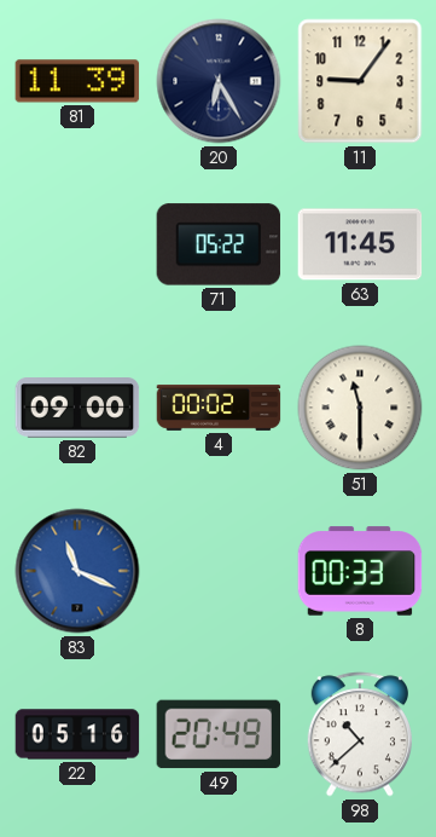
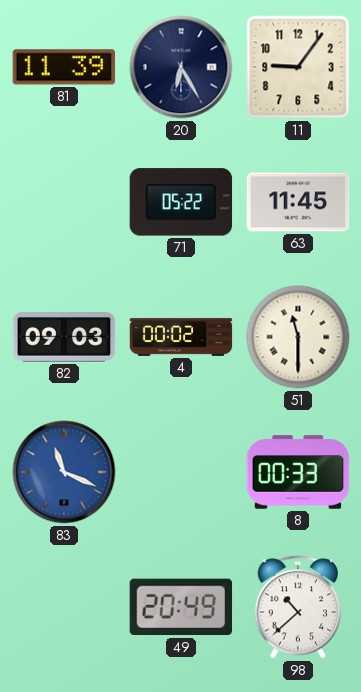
82: 09:00 -> 09:03
22: 05:16 -> none
